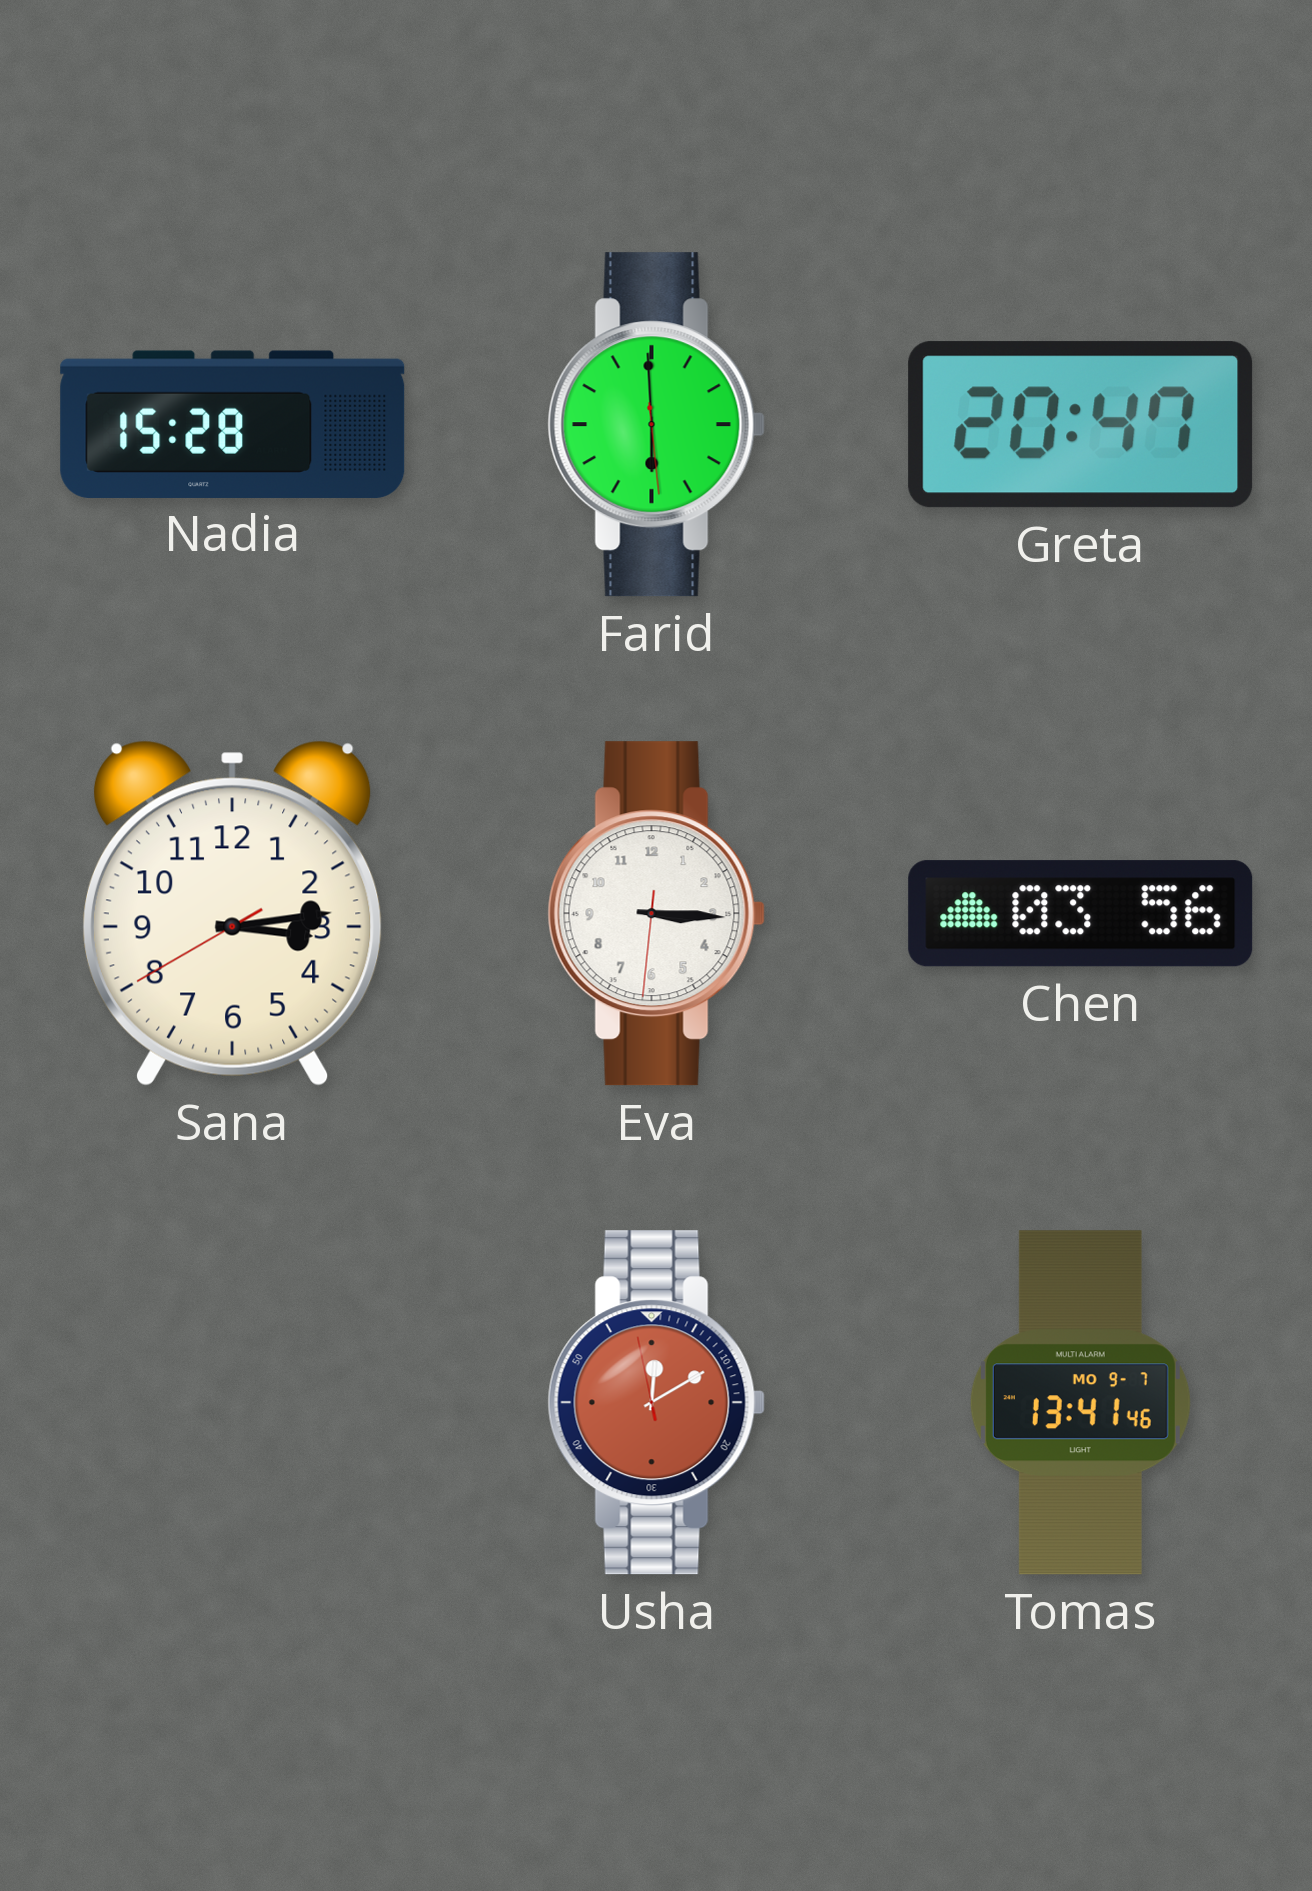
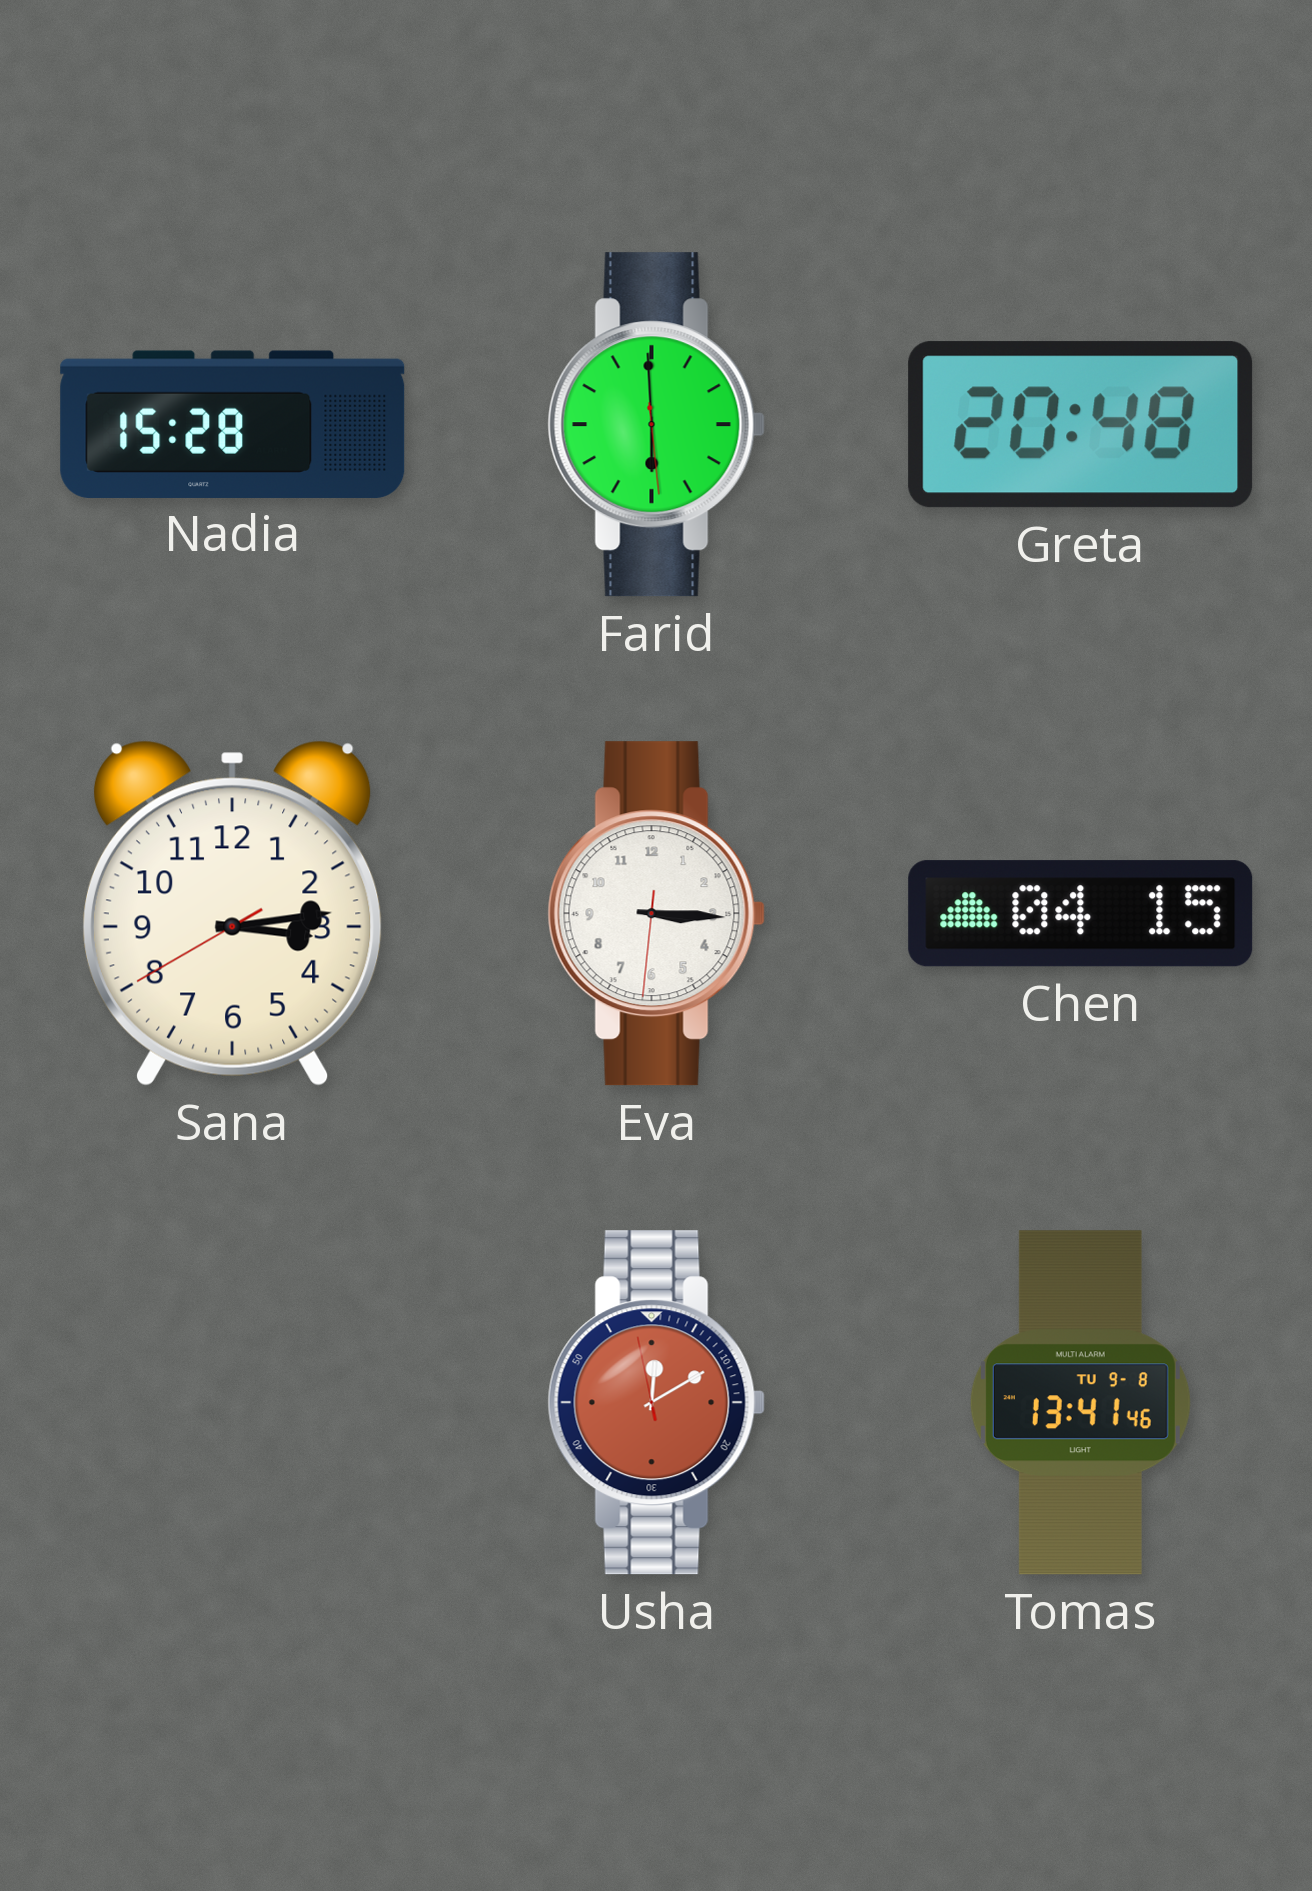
Greta: 20:47 -> 20:48
Chen: 03:56 -> 04:15
Tomas date: MO 9-7 -> TU 9-8
